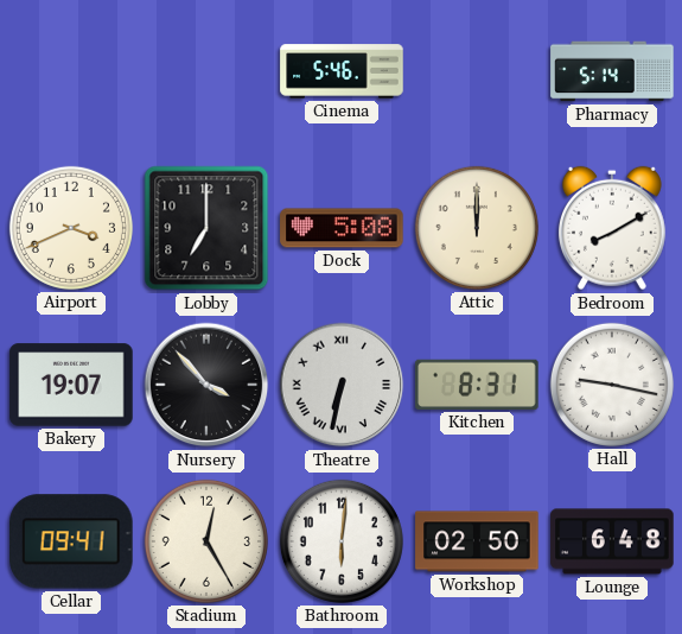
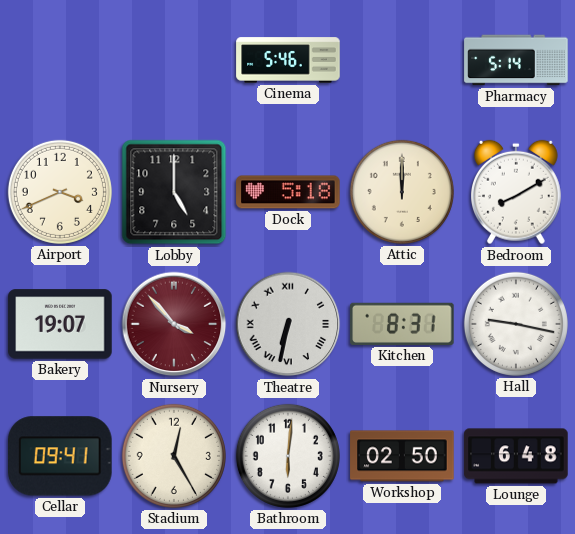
Lobby: 7:00 -> 5:00
Dock: 5:08 -> 5:18
Nursery dial: black -> burgundy
